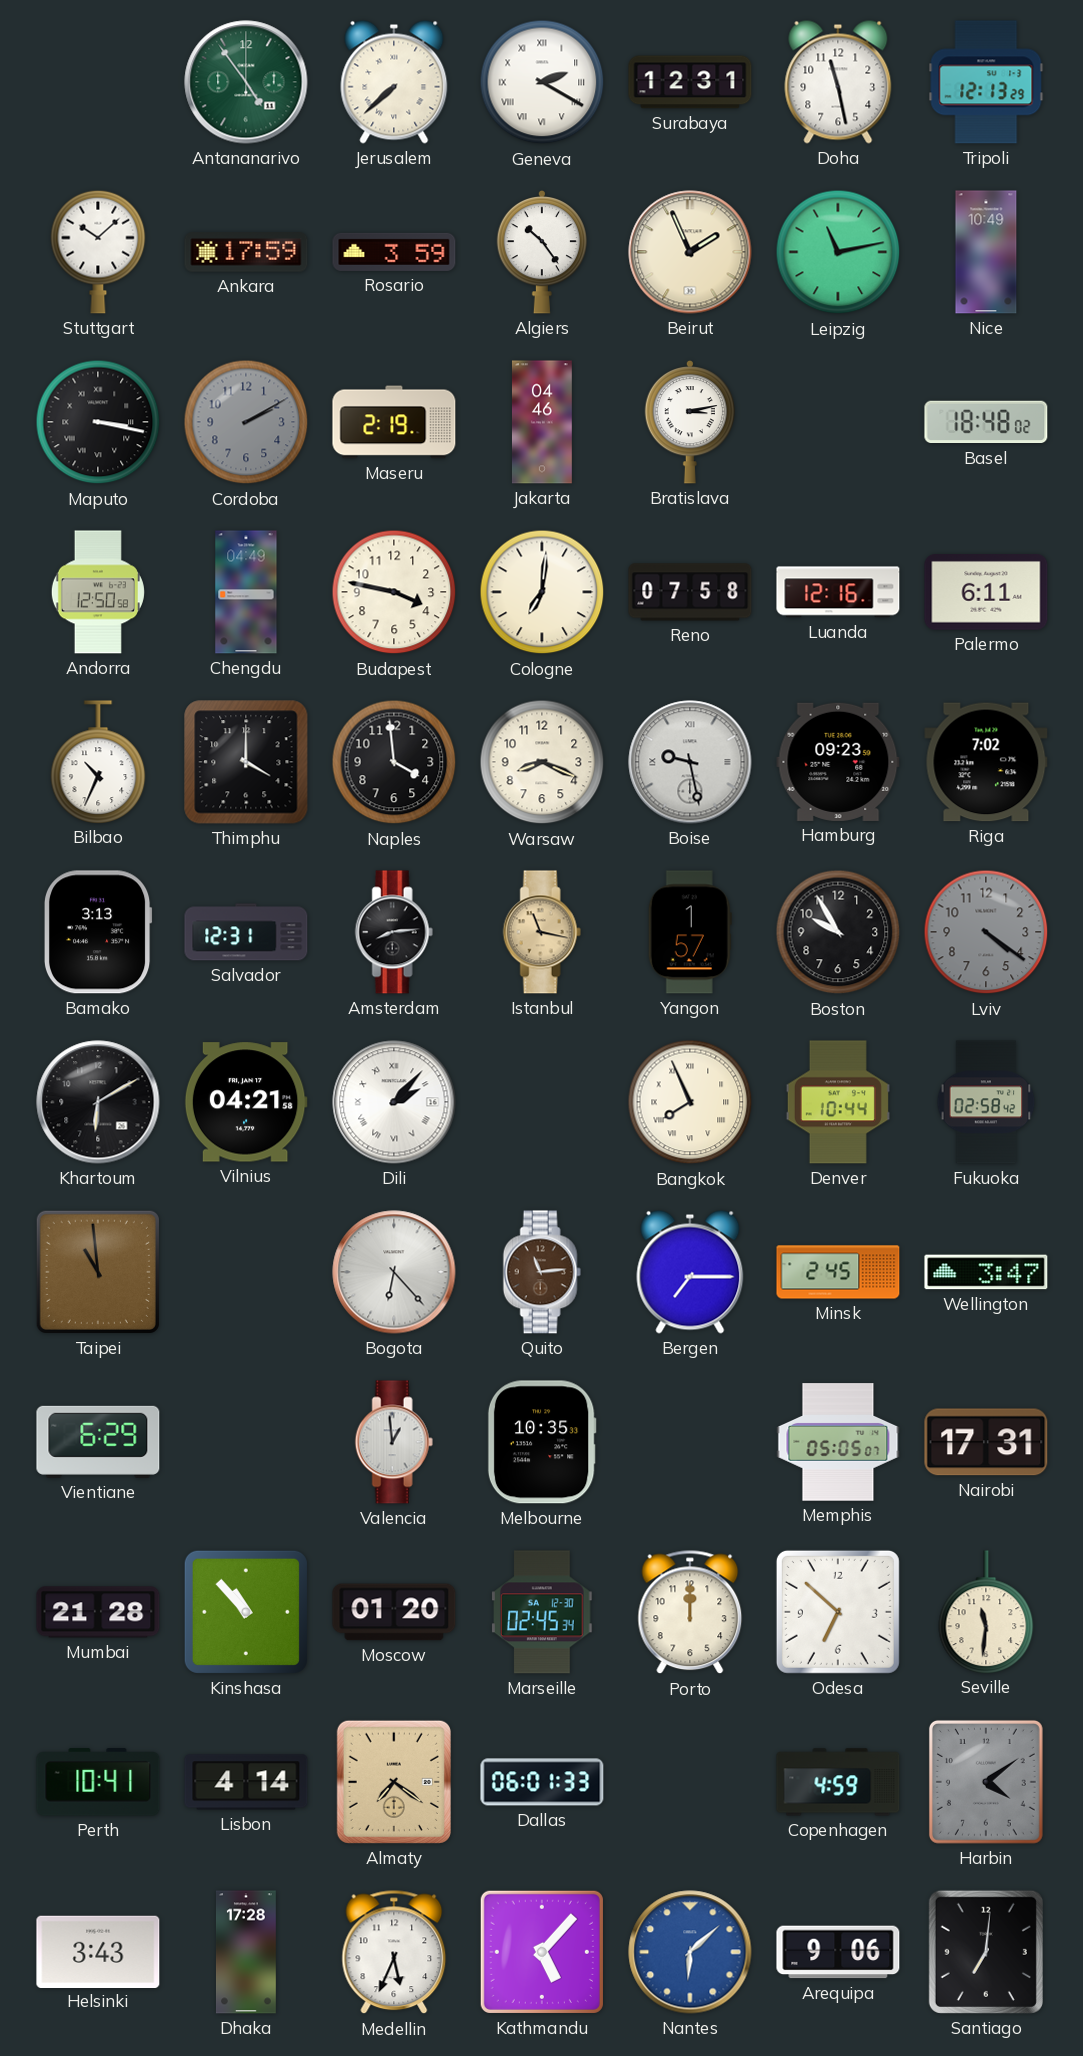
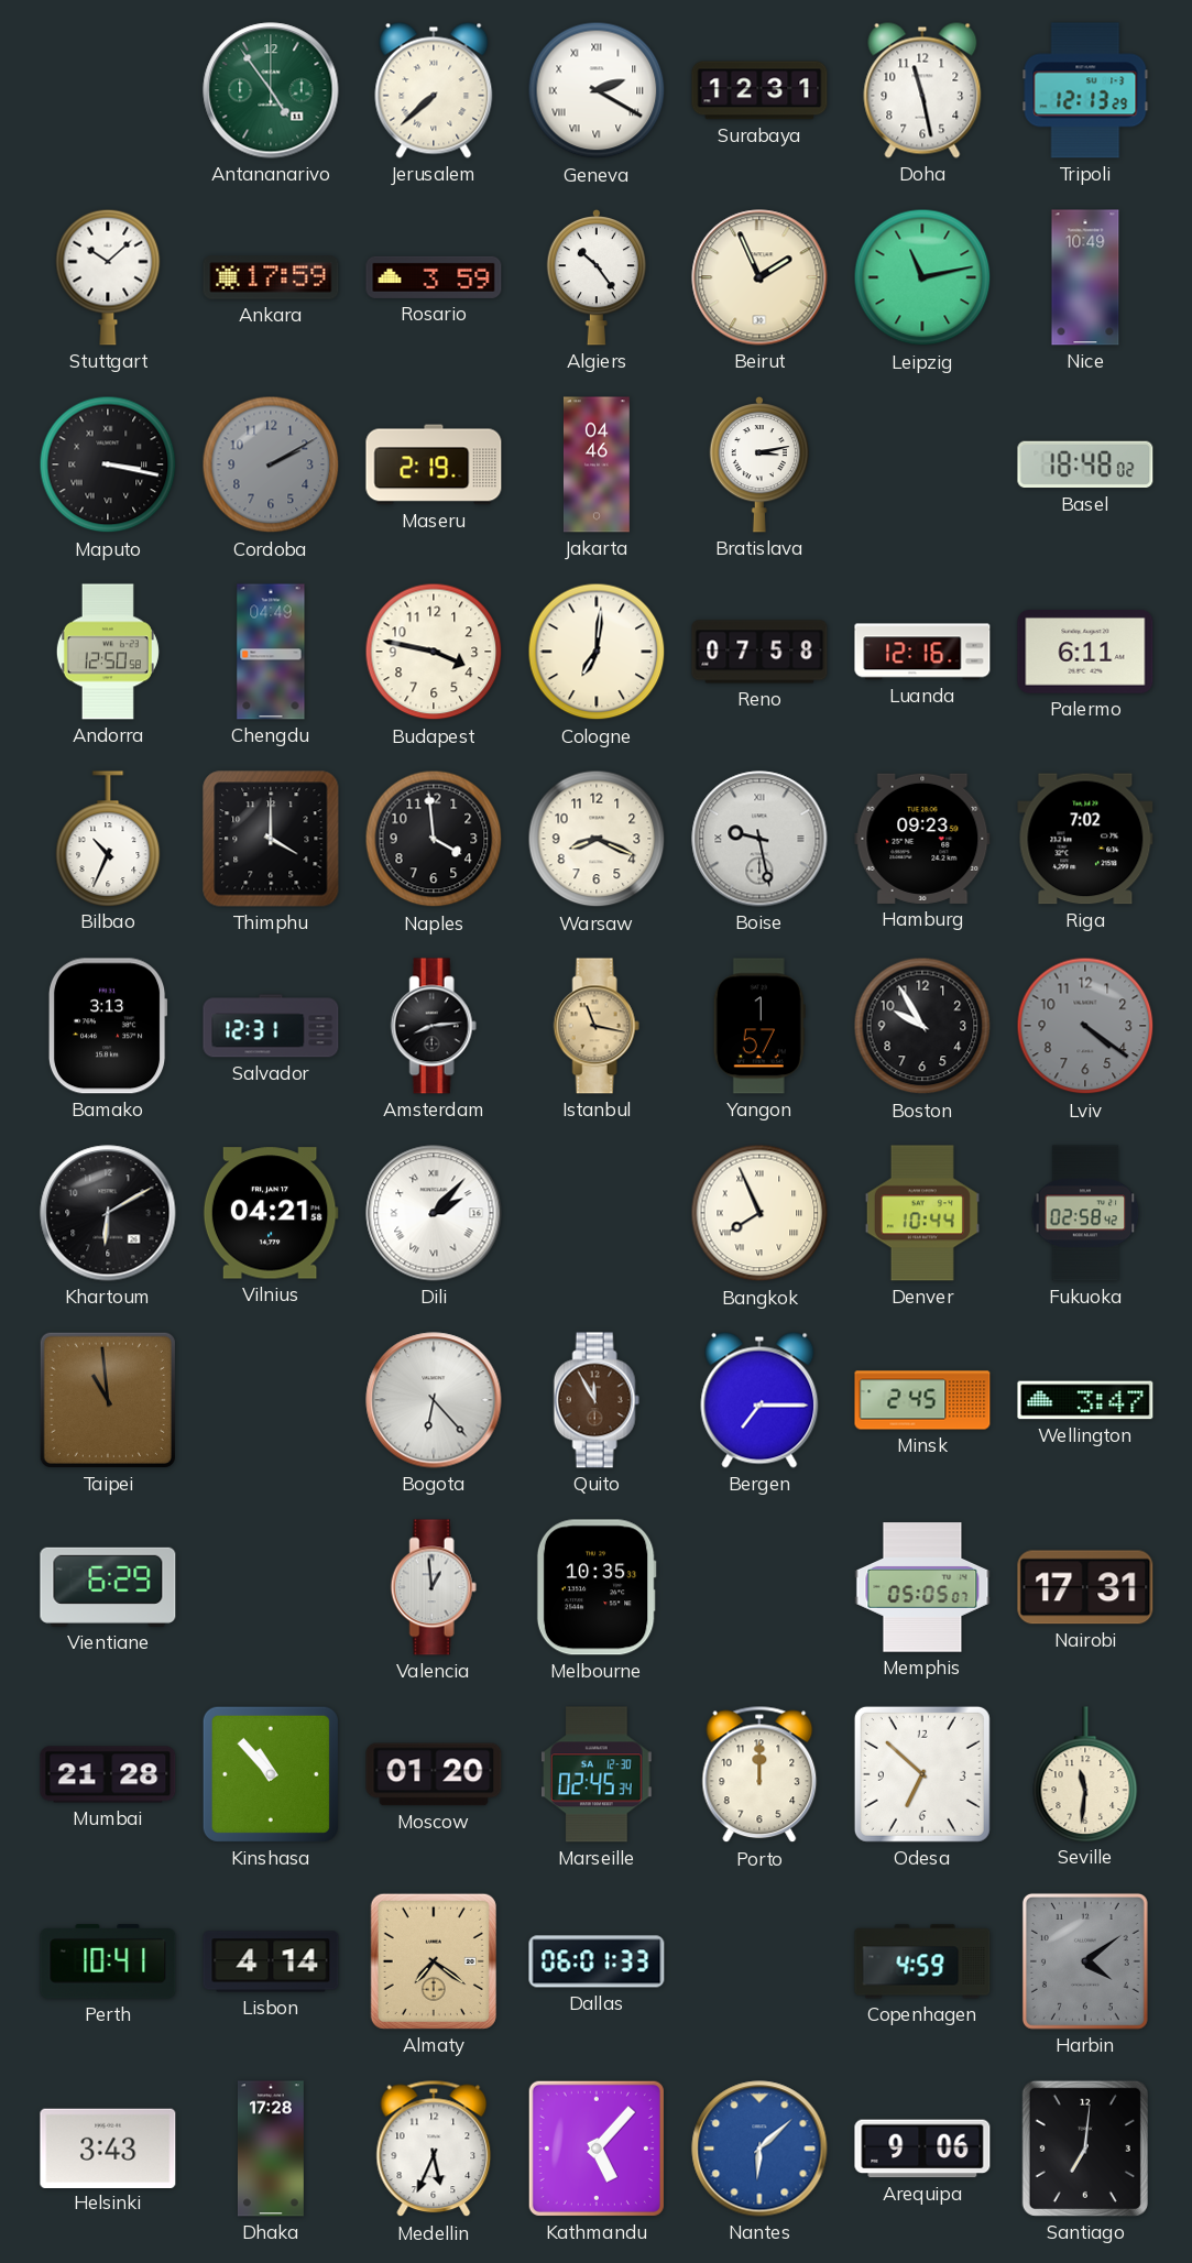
Quito: 11:14 -> 11:55
